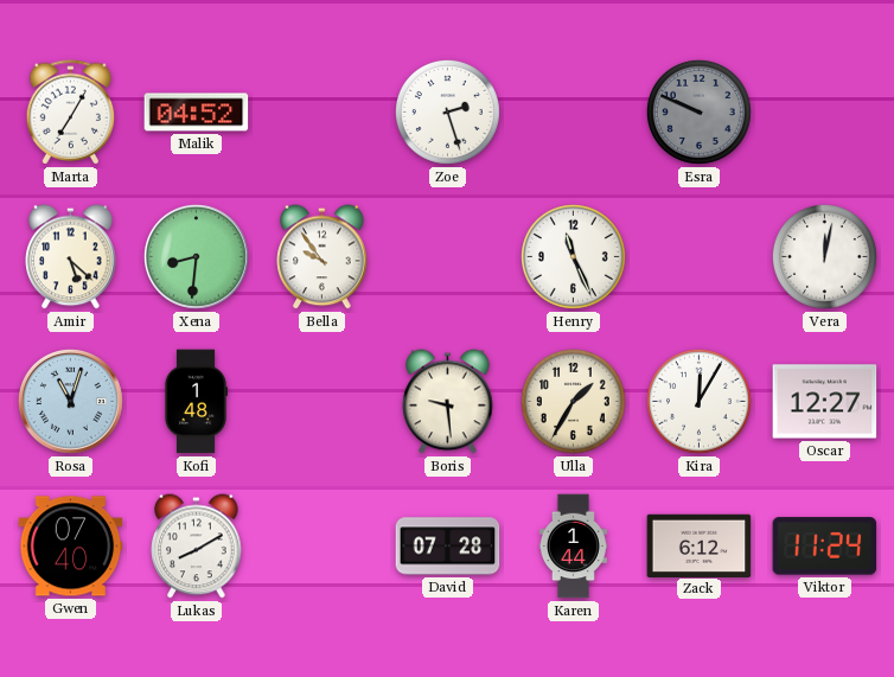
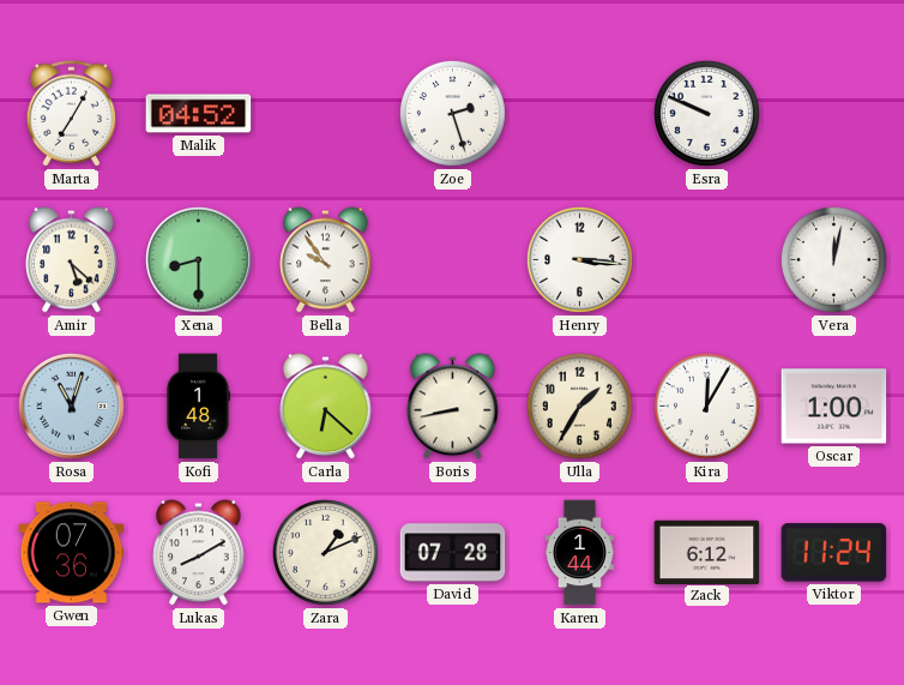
Esra dial: grey -> white
Xena: 8:31 -> 8:30
Henry: 11:26 -> 3:16
Carla: none -> 6:22
Boris: 9:29 -> 8:43
Oscar: 12:27 -> 1:00
Gwen: 07:40 -> 07:36
Zara: none -> 1:11
